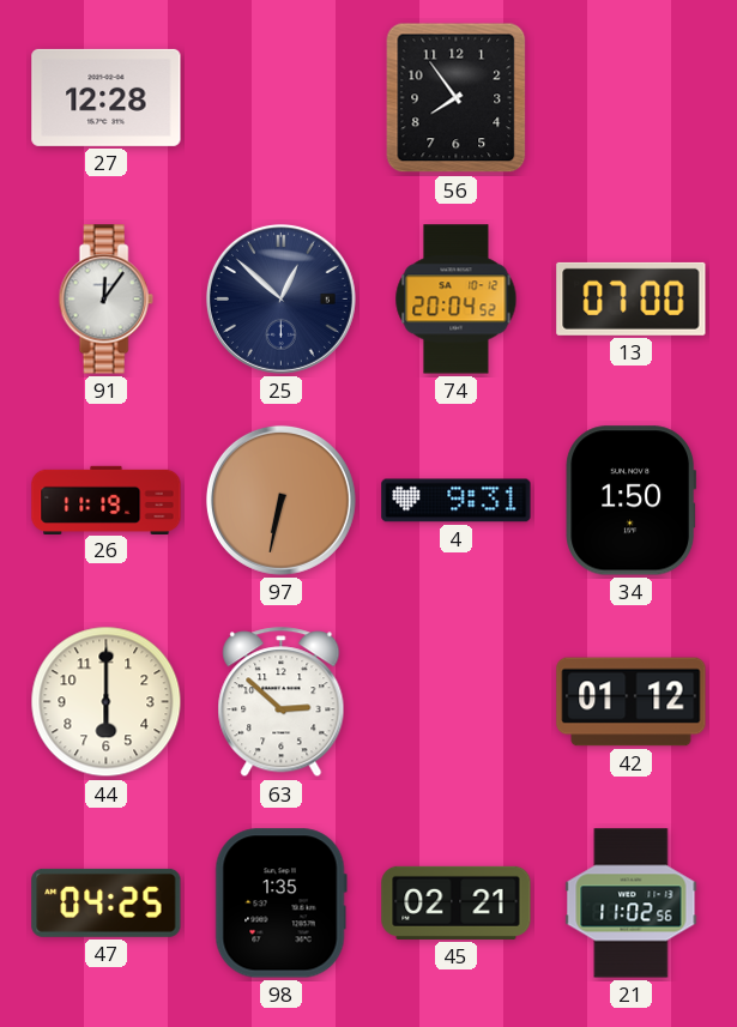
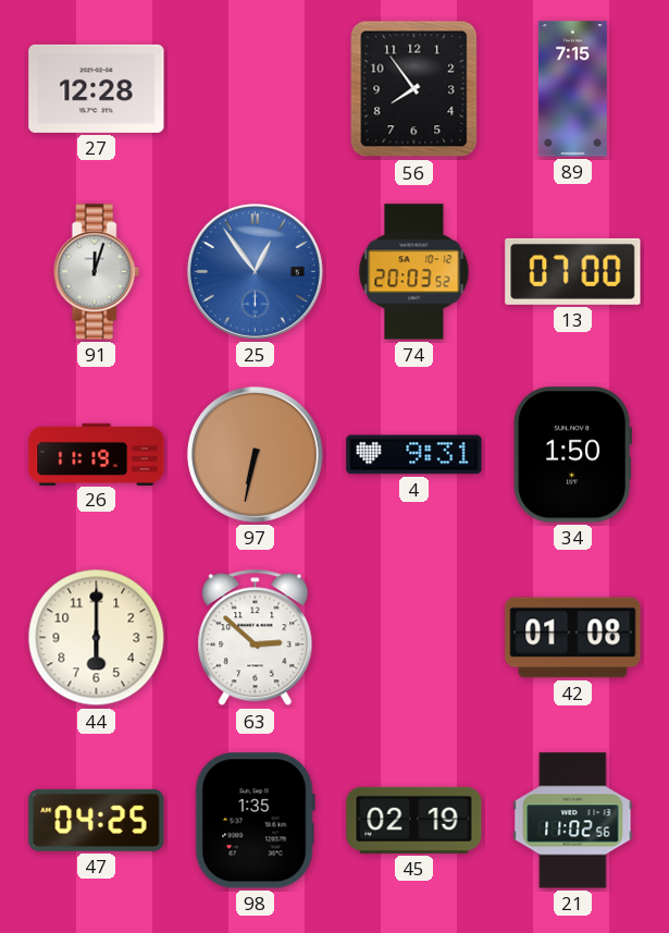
89: none -> 7:15
91: 12:06 -> 12:03
25: 12:52 -> 12:54
25 dial: navy -> blue
74: 20:04 -> 20:03
42: 01:12 -> 01:08
45: 02:21 -> 02:19
